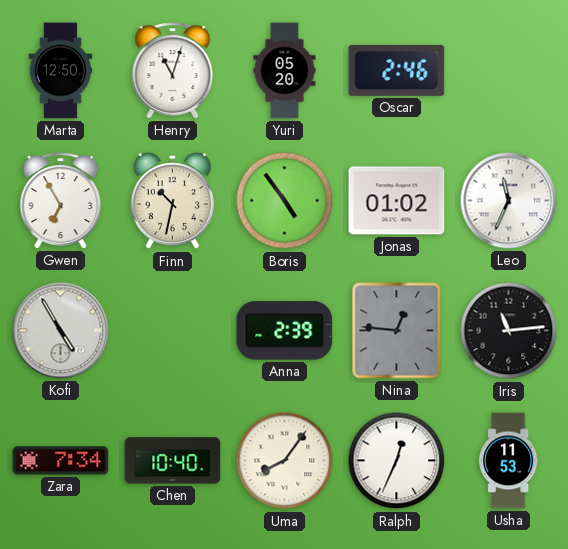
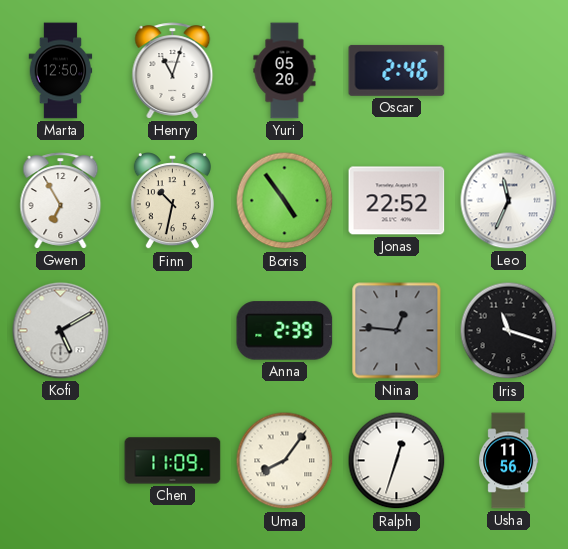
Jonas: 01:02 -> 22:52
Kofi: 4:55 -> 5:10
Iris: 11:14 -> 11:18
Zara: 7:34 -> none
Chen: 10:40 -> 11:09
Ralph: 12:34 -> 12:33
Usha: 11:53 -> 11:56
